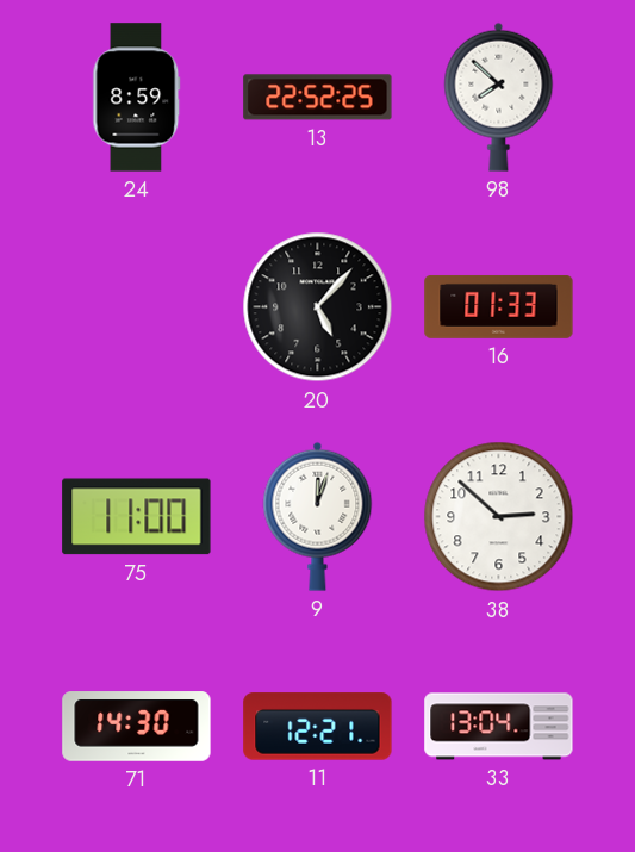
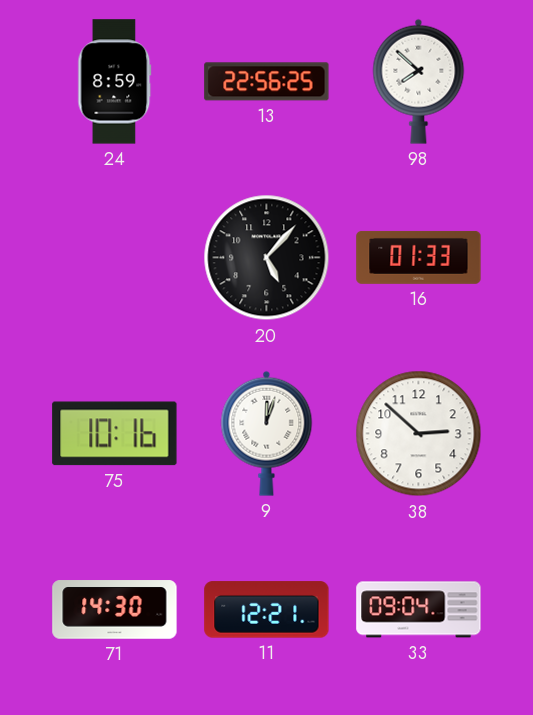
13: 22:52 -> 22:56
75: 11:00 -> 10:16
33: 13:04 -> 09:04
